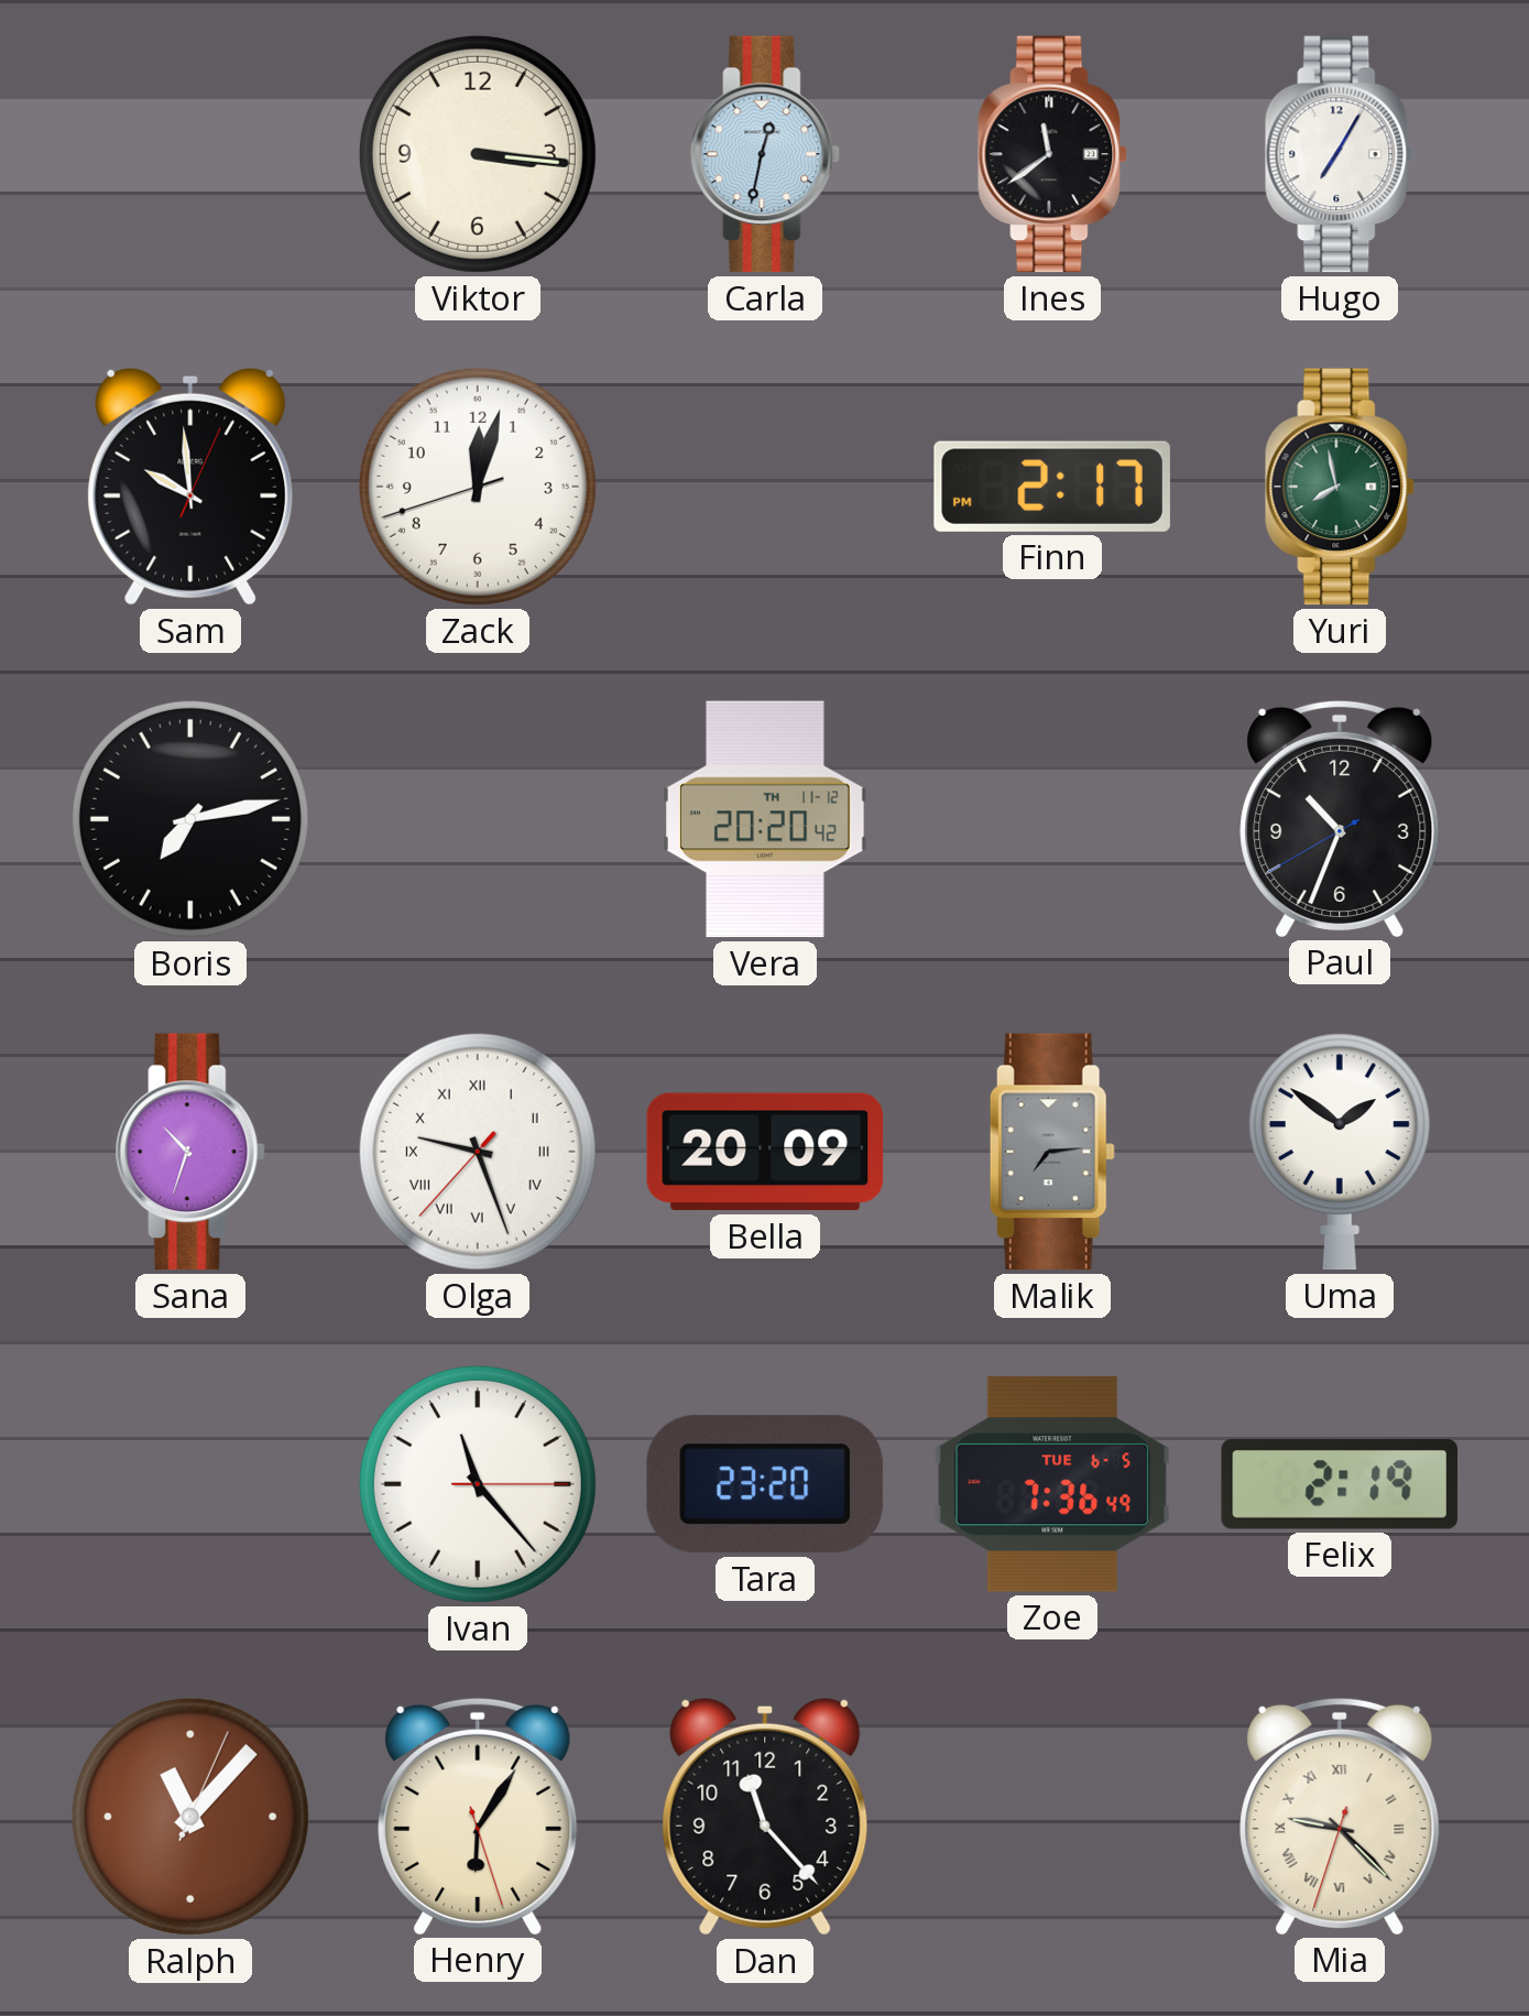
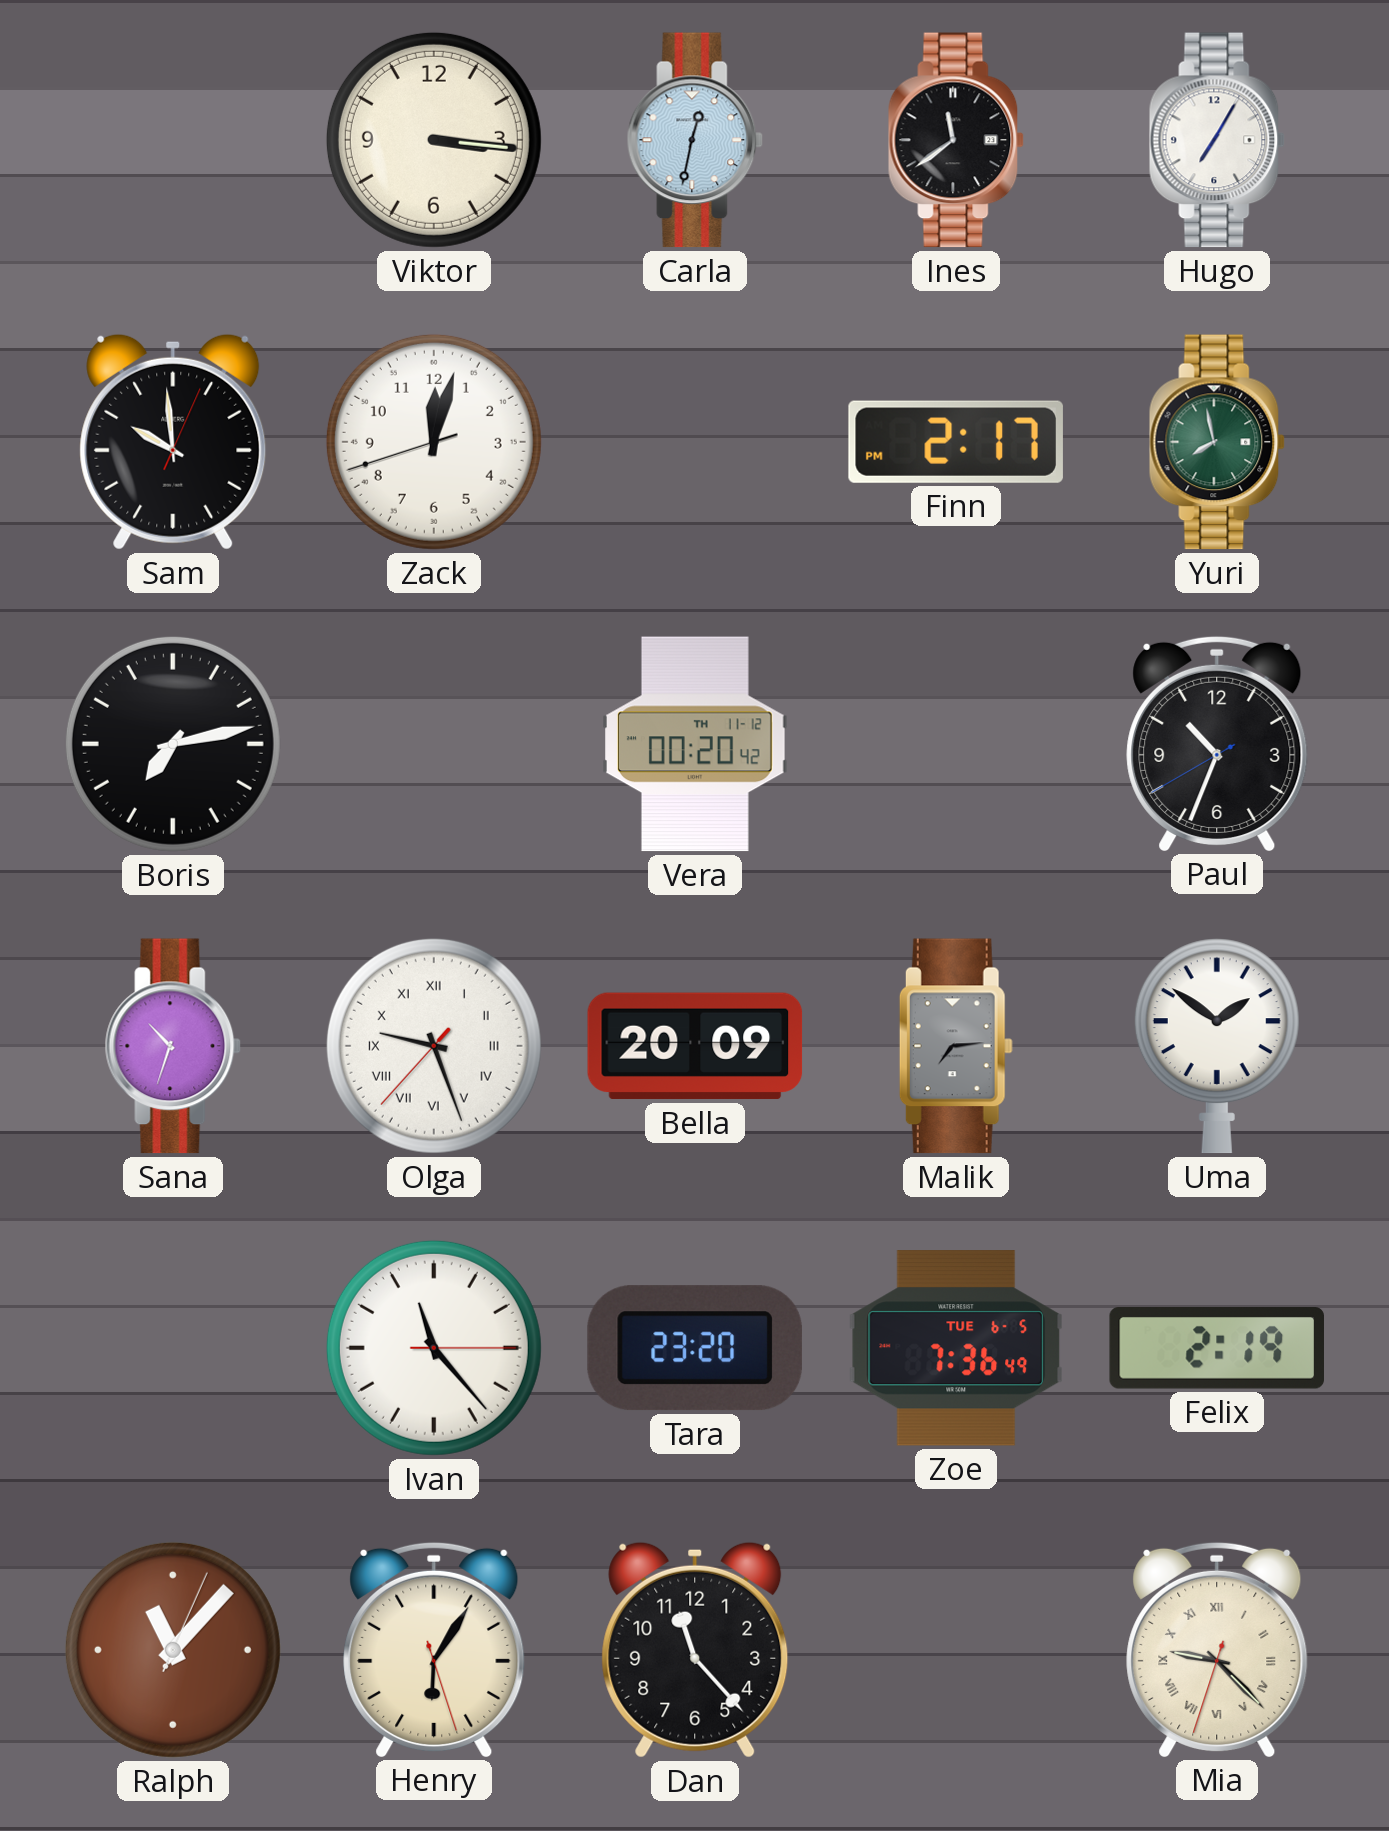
Vera: 20:20 -> 00:20
